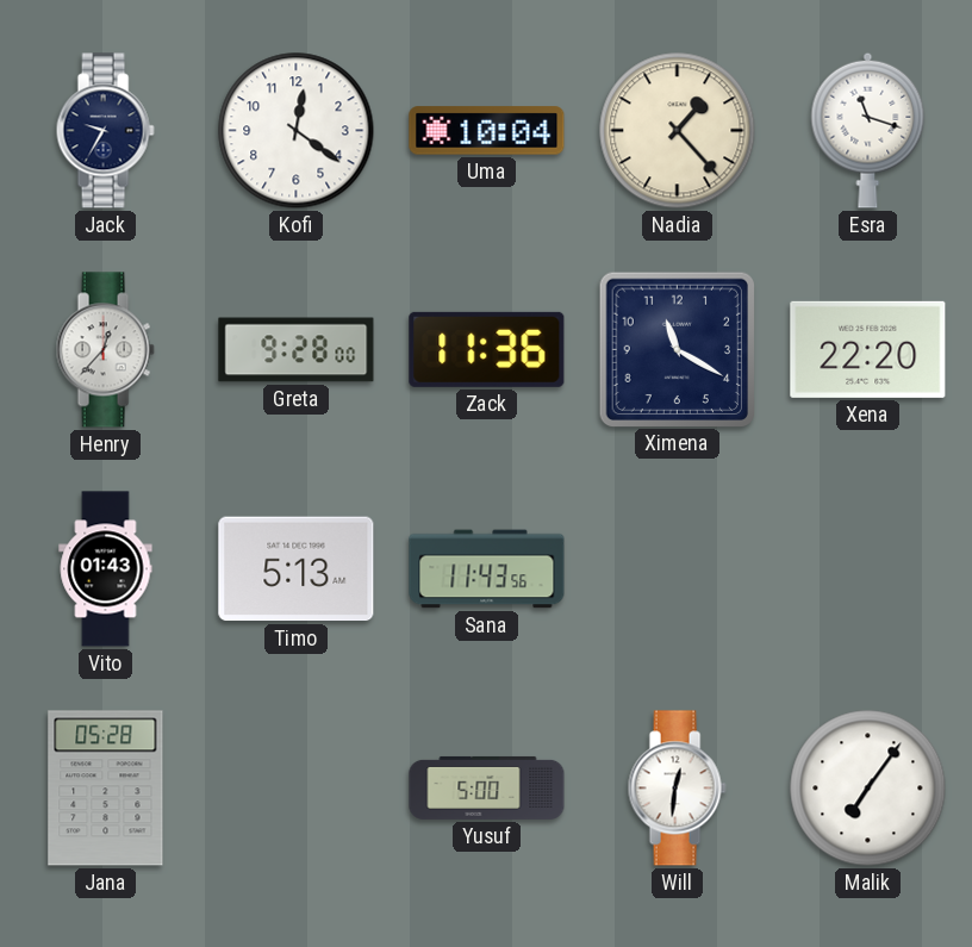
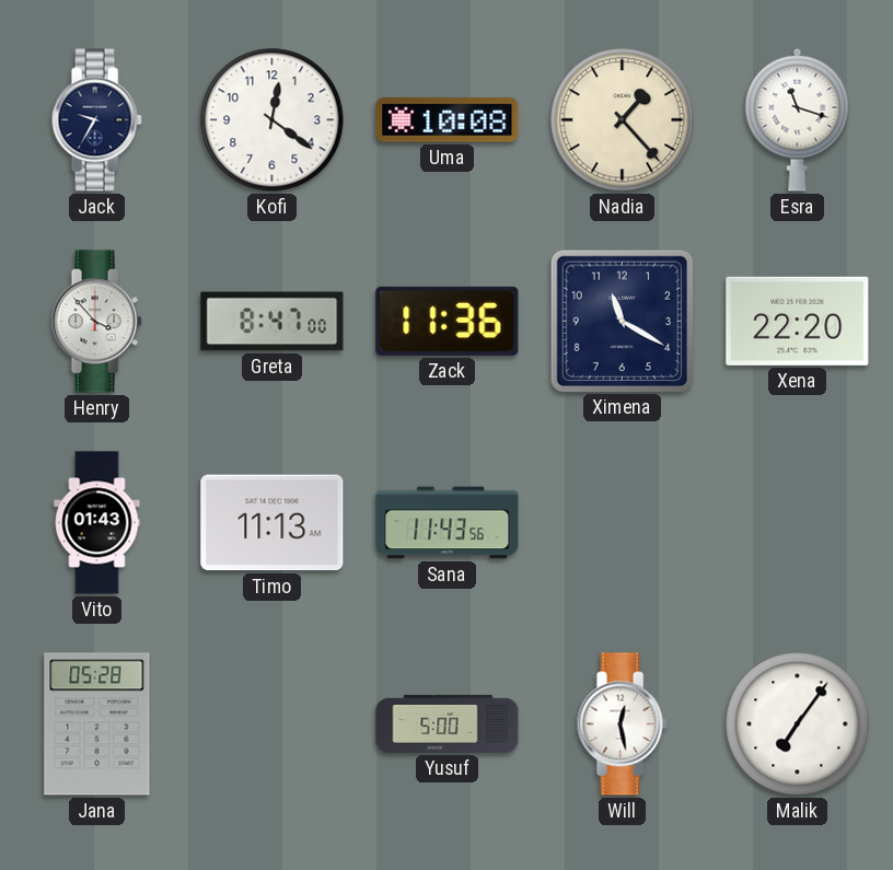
Uma: 10:04 -> 10:08
Henry: 12:37 -> 3:53
Greta: 9:28 -> 8:47
Timo: 5:13 -> 11:13
Will: 12:31 -> 12:28
